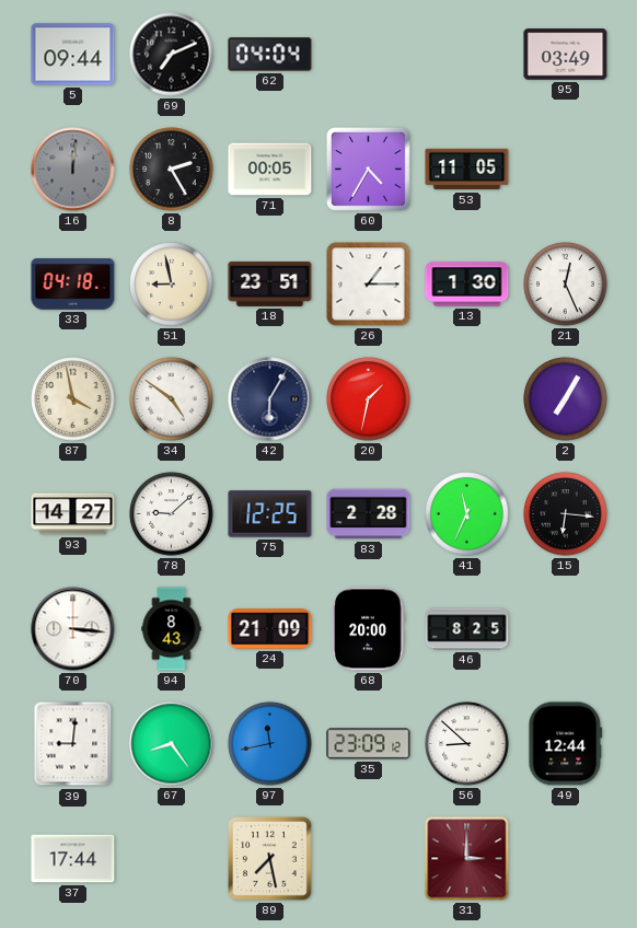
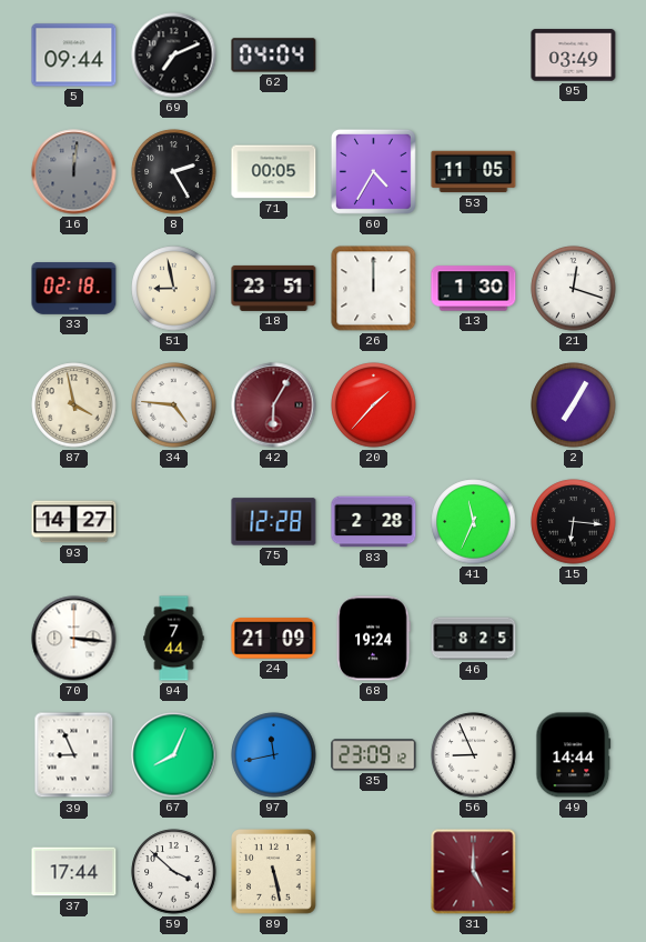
33: 04:18 -> 02:18
26: 1:15 -> 12:00
21: 12:26 -> 12:18
34: 4:51 -> 4:46
42 dial: navy -> burgundy
20: 1:32 -> 1:37
78: 9:08 -> none
75: 12:25 -> 12:28
94: 8:43 -> 7:44
68: 20:00 -> 19:24
39: 9:01 -> 8:56
67: 8:24 -> 8:04
56: 8:52 -> 8:56
49: 12:44 -> 14:44
59: none -> 3:52
89: 7:28 -> 5:28
31: 3:00 -> 5:00
